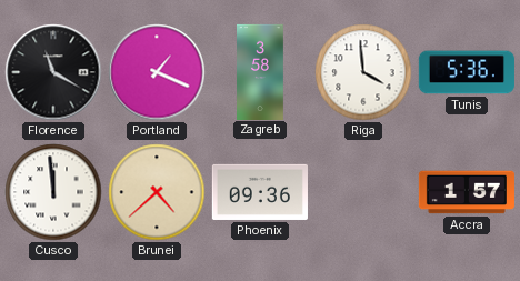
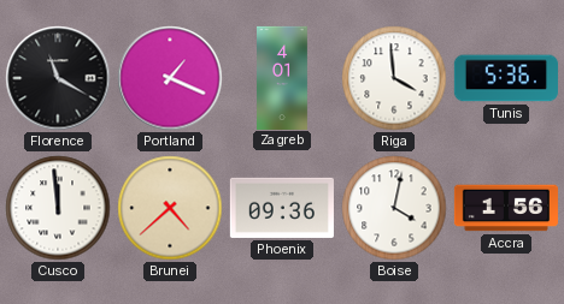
Zagreb: 3:58 -> 4:01
Boise: none -> 4:02
Accra: 1:57 -> 1:56
